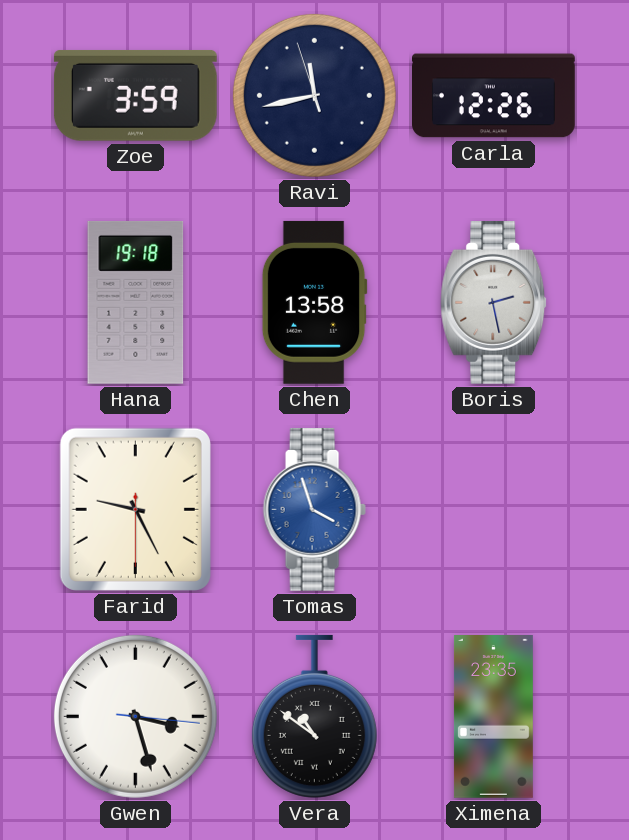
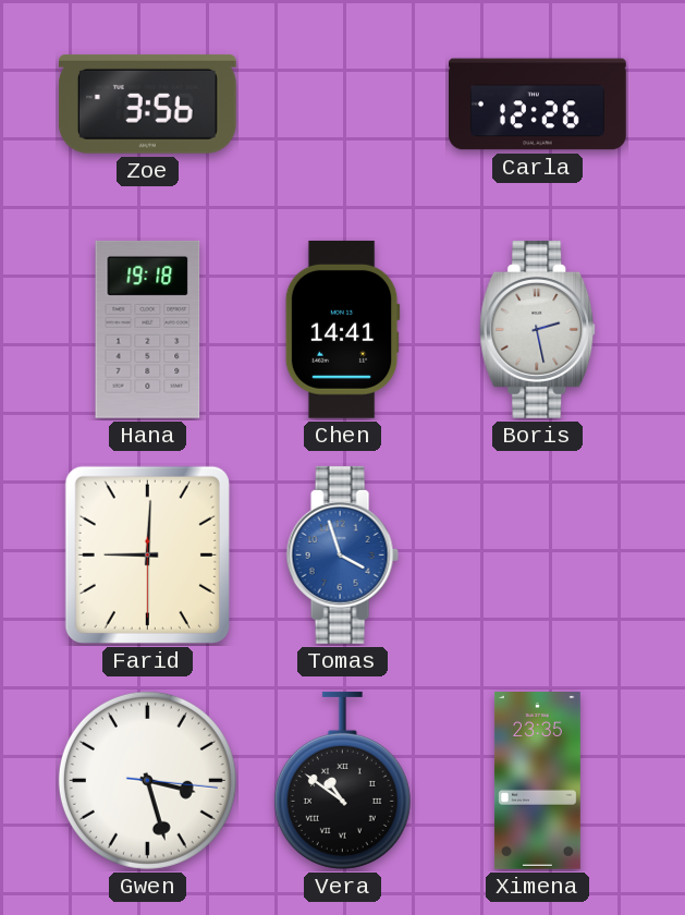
Zoe: 3:59 -> 3:56
Ravi: 11:42 -> none
Chen: 13:58 -> 14:41
Farid: 9:25 -> 9:00
